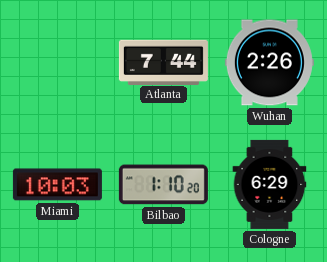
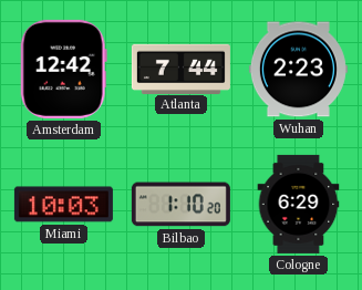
Amsterdam: none -> 12:42
Wuhan: 2:26 -> 2:23
